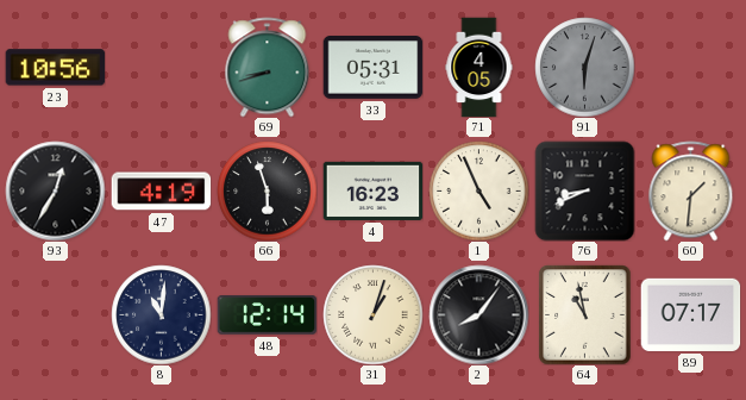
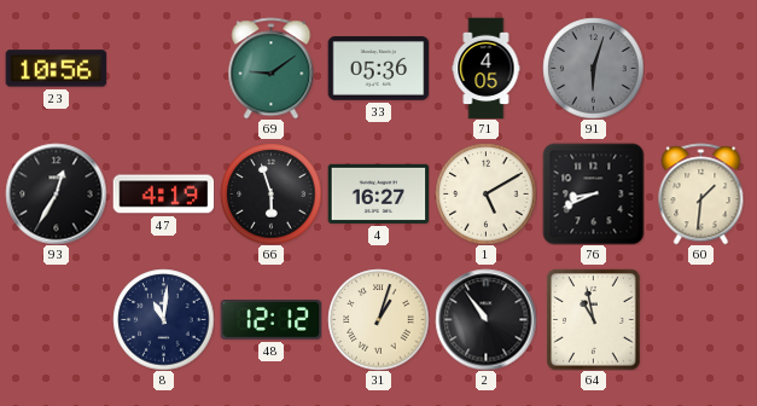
69: 8:42 -> 9:09
33: 05:31 -> 05:36
4: 16:23 -> 16:27
1: 4:56 -> 5:10
48: 12:14 -> 12:12
2: 8:06 -> 10:54
89: 07:17 -> none
